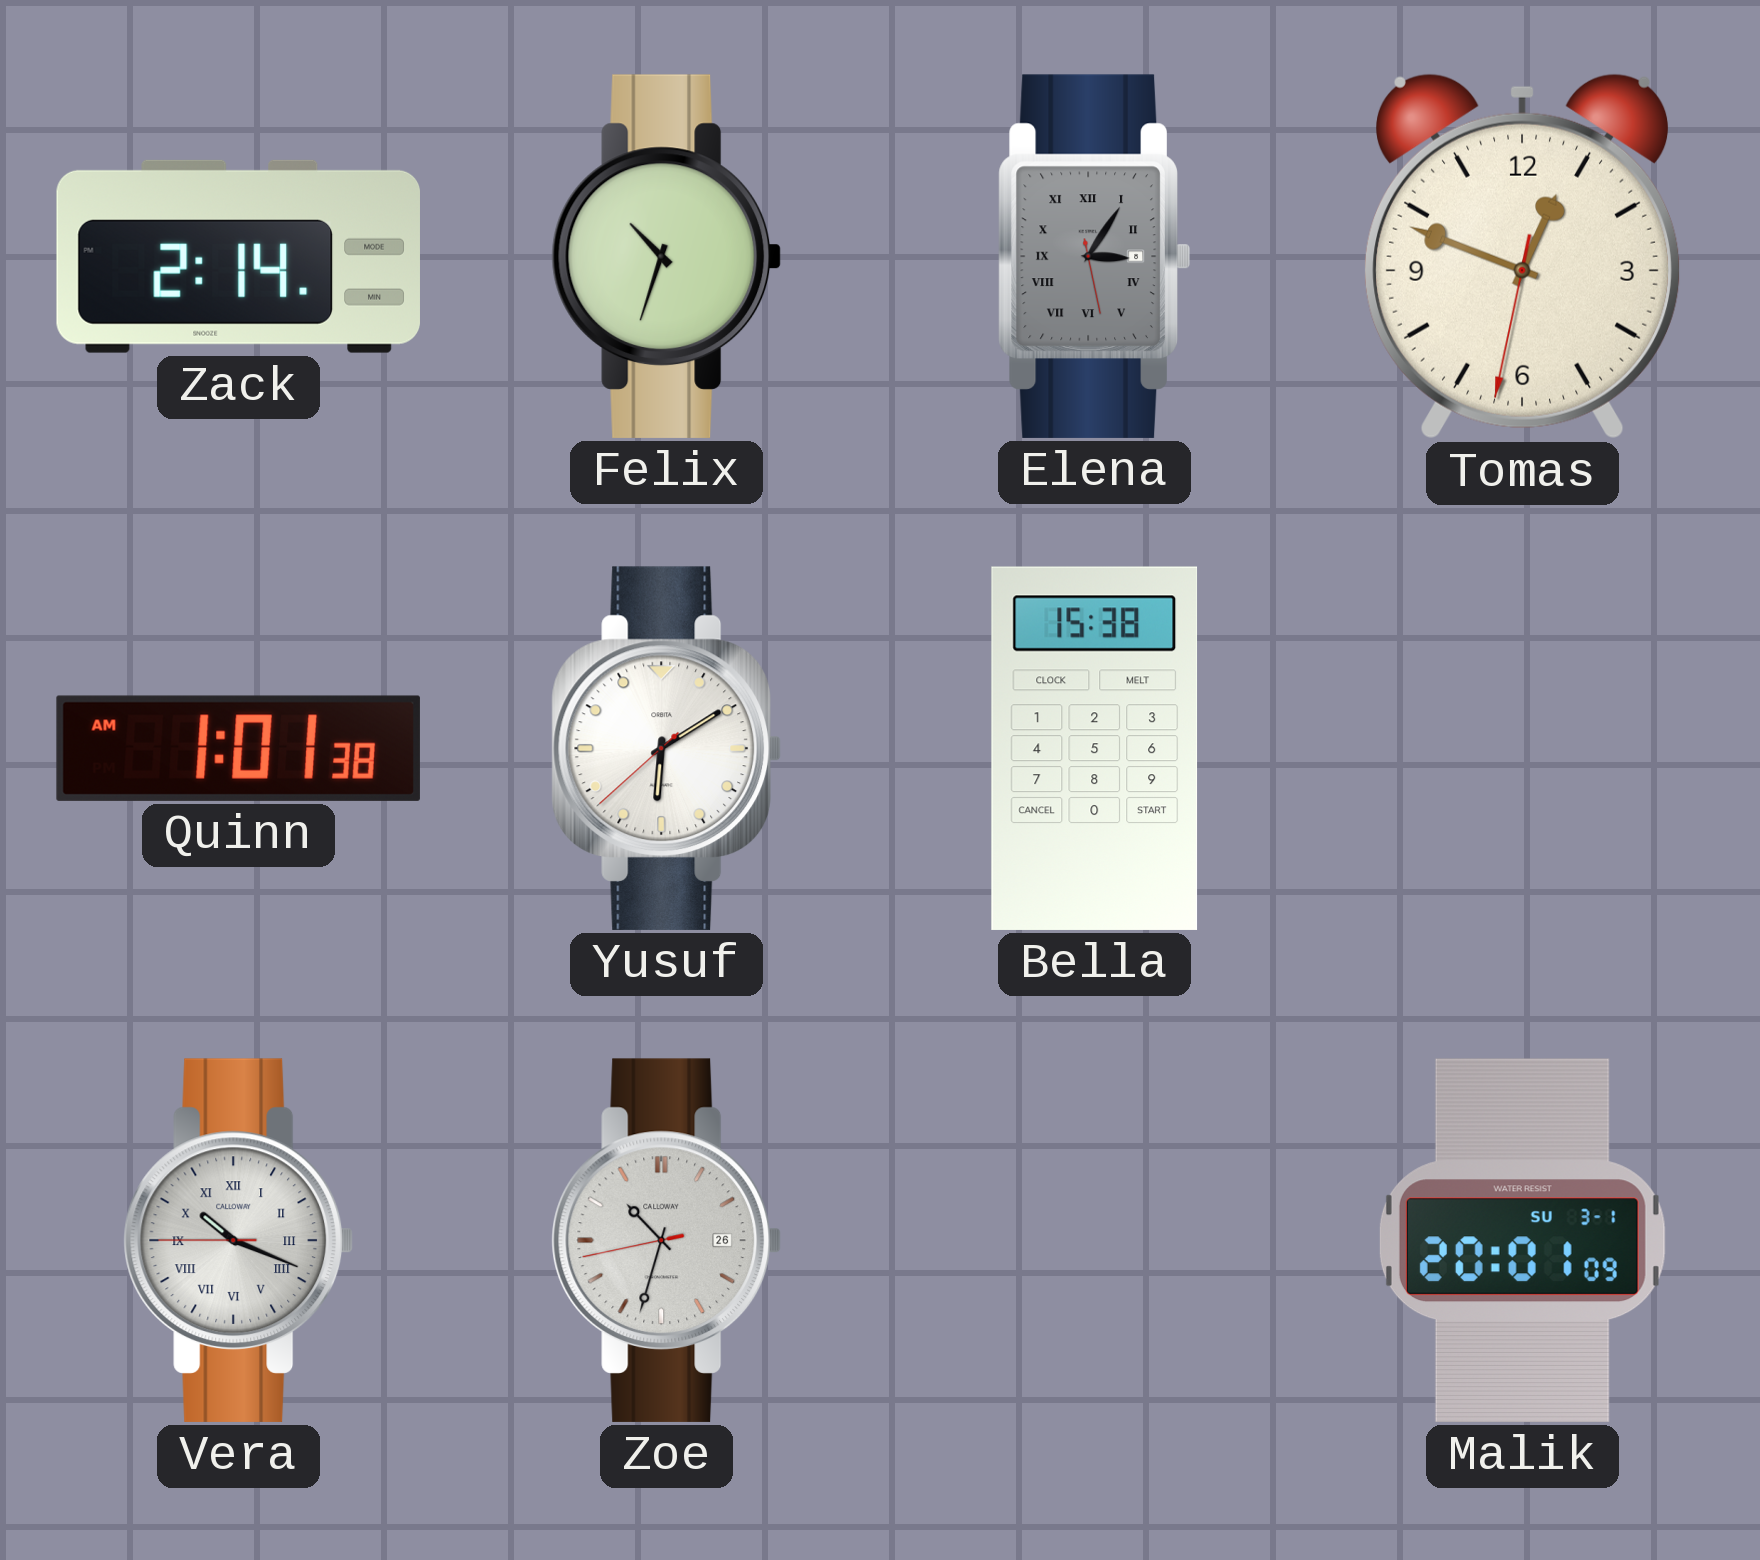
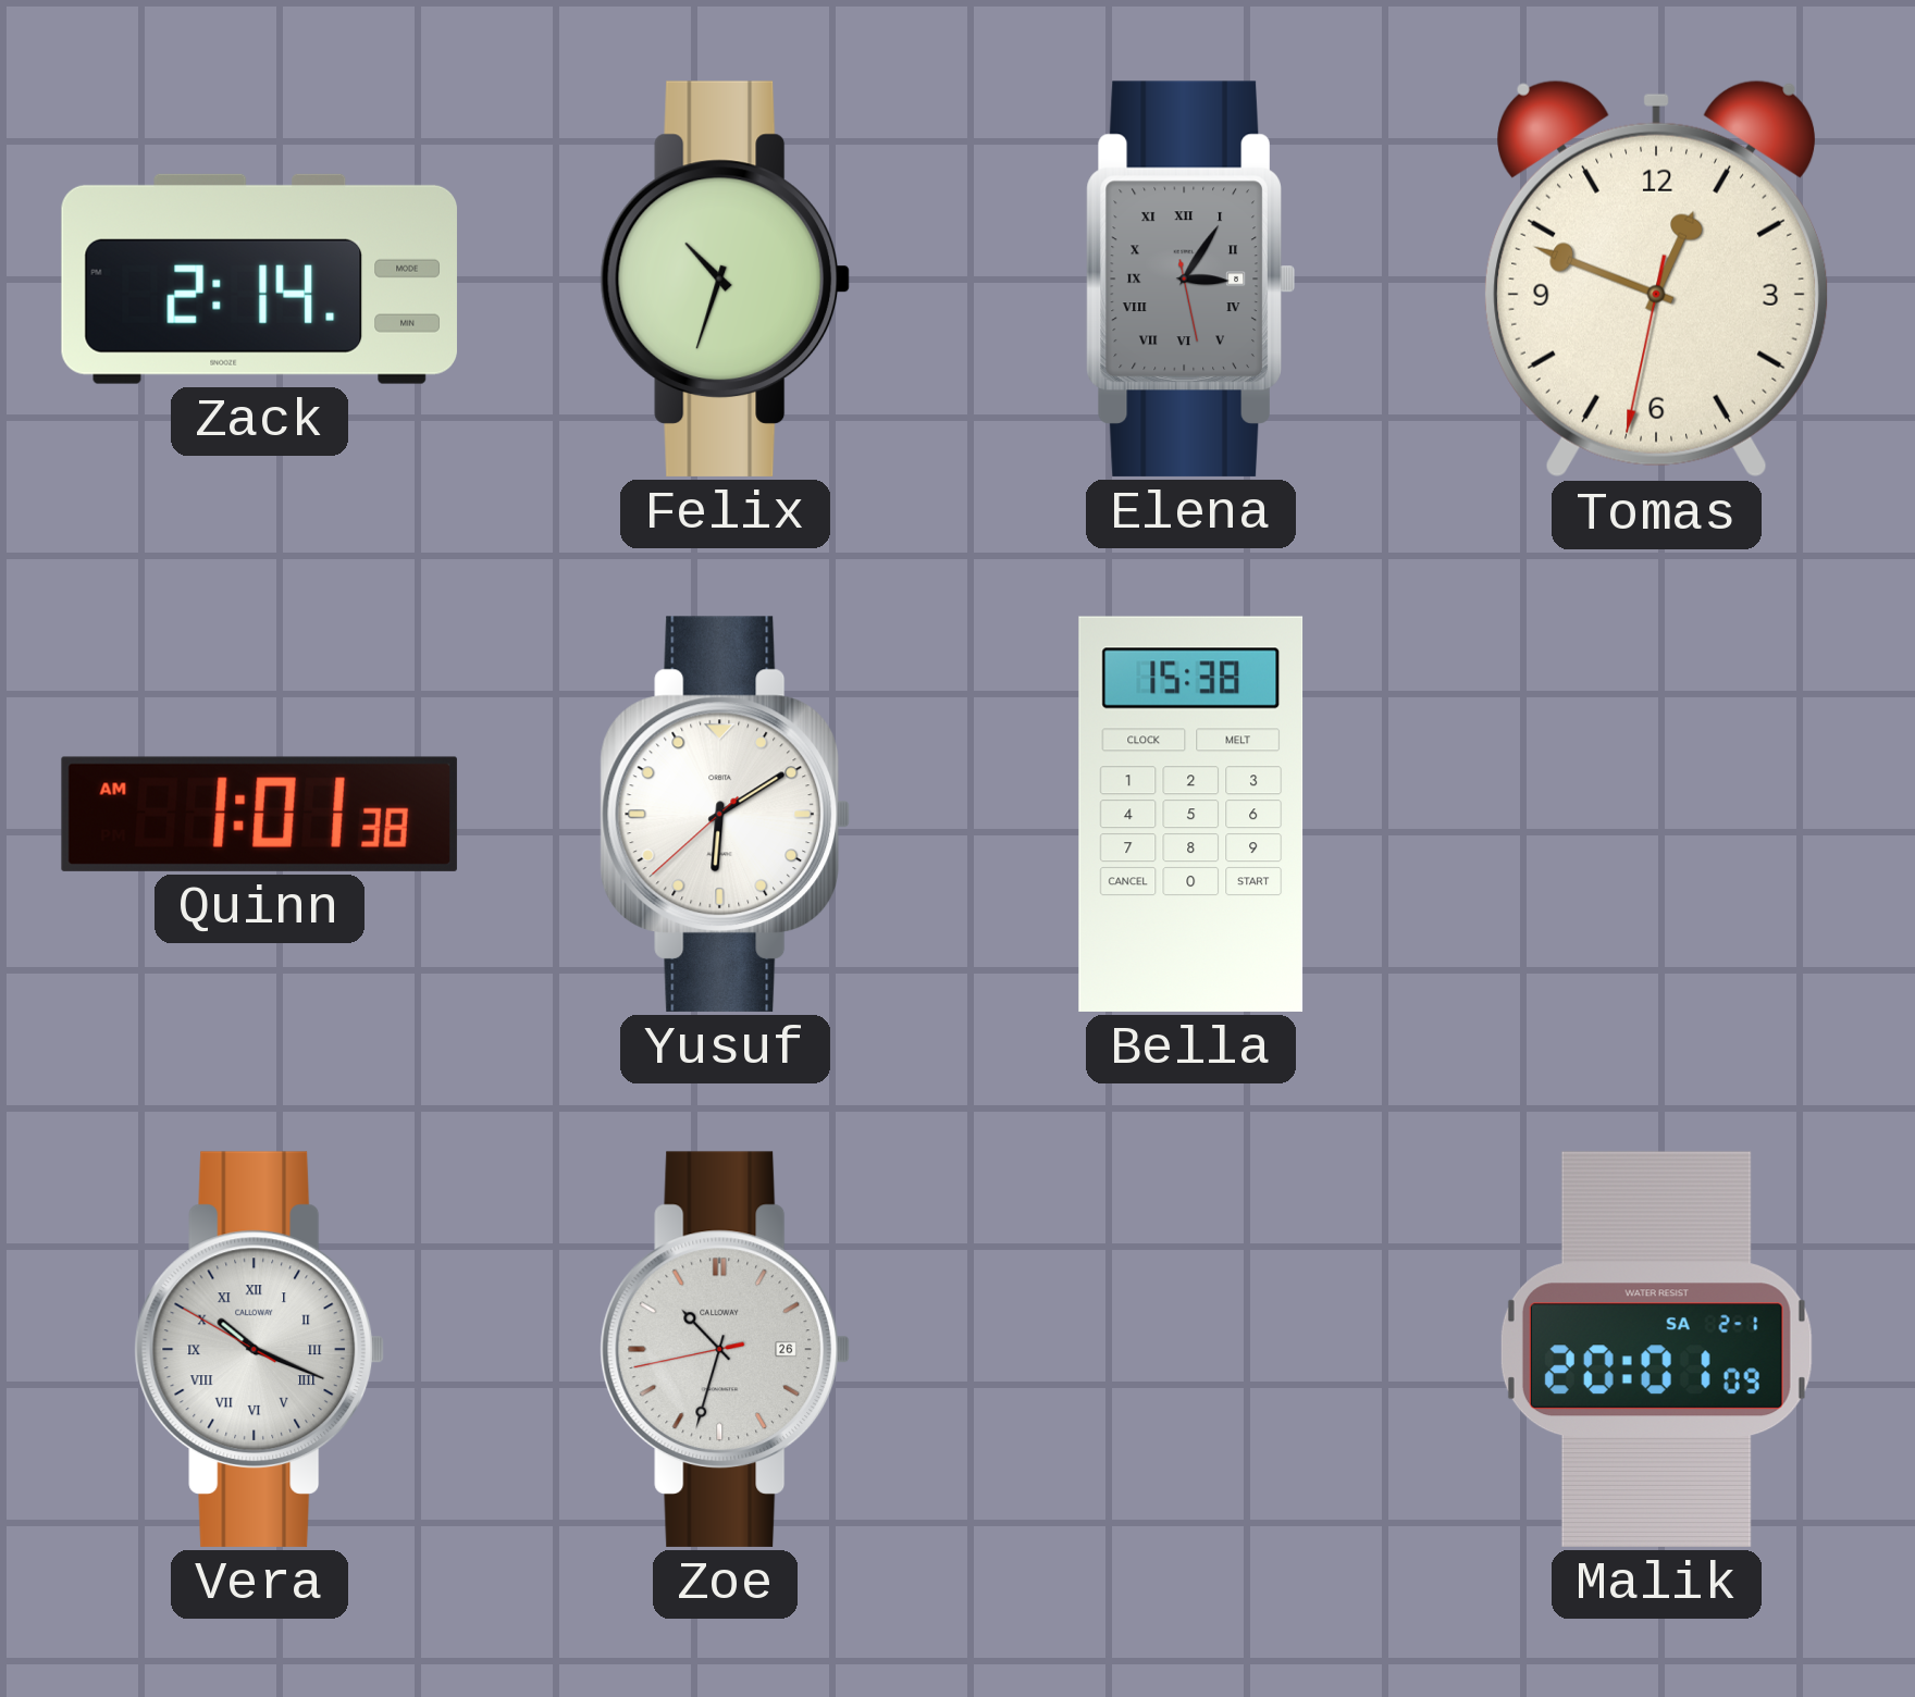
Vera: 10:18:45 -> 10:18:50
Malik date: SU 3-1 -> SA 2-1
